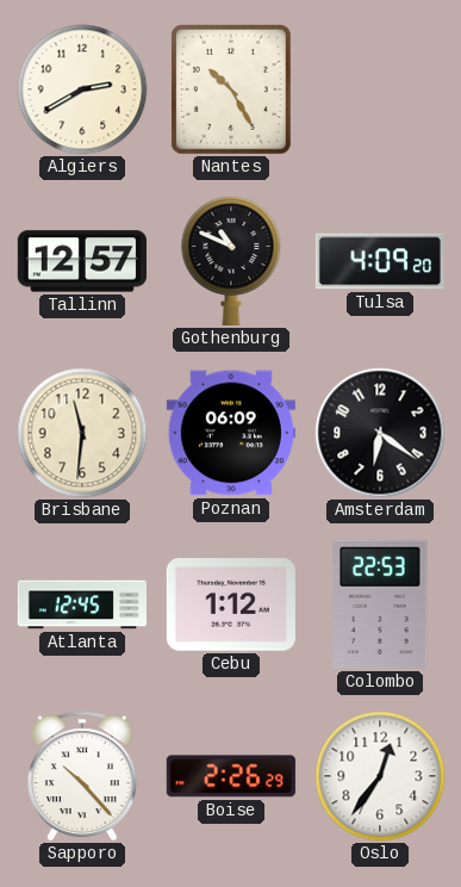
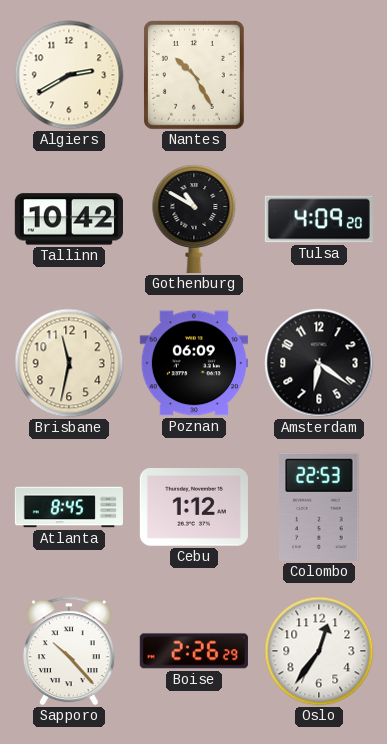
Tallinn: 12:57 -> 10:42
Gothenburg: 10:49 -> 10:50
Brisbane: 11:31 -> 11:32
Atlanta: 12:45 -> 8:45
